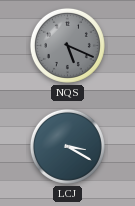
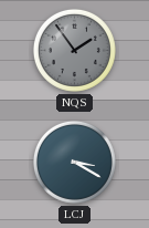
NQS: 5:19 -> 1:54
